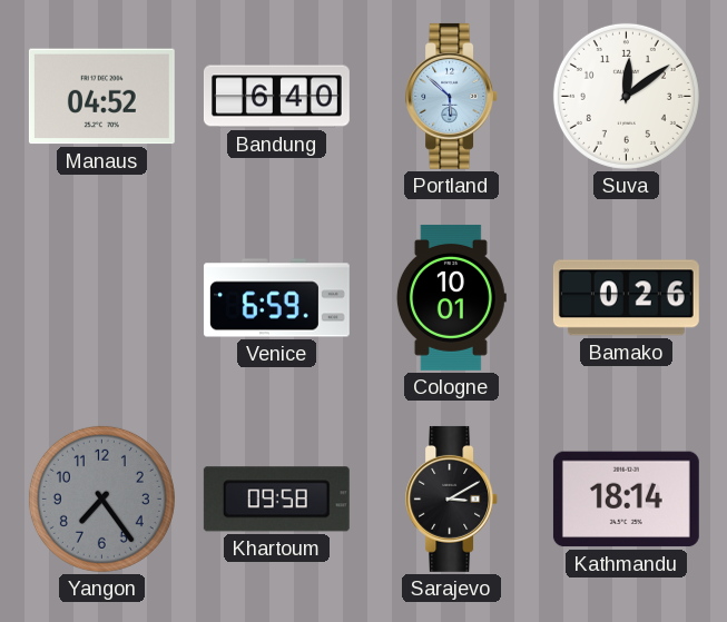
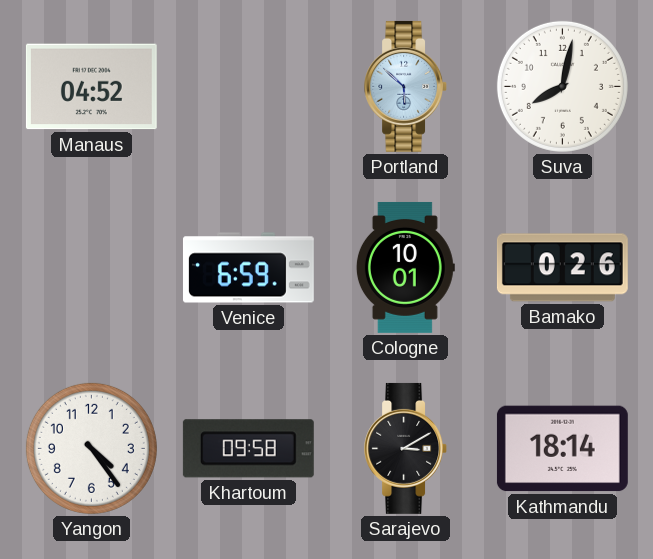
Bandung: 6:40 -> none
Suva: 12:09 -> 8:02
Yangon: 7:24 -> 4:24
Yangon dial: grey -> white
